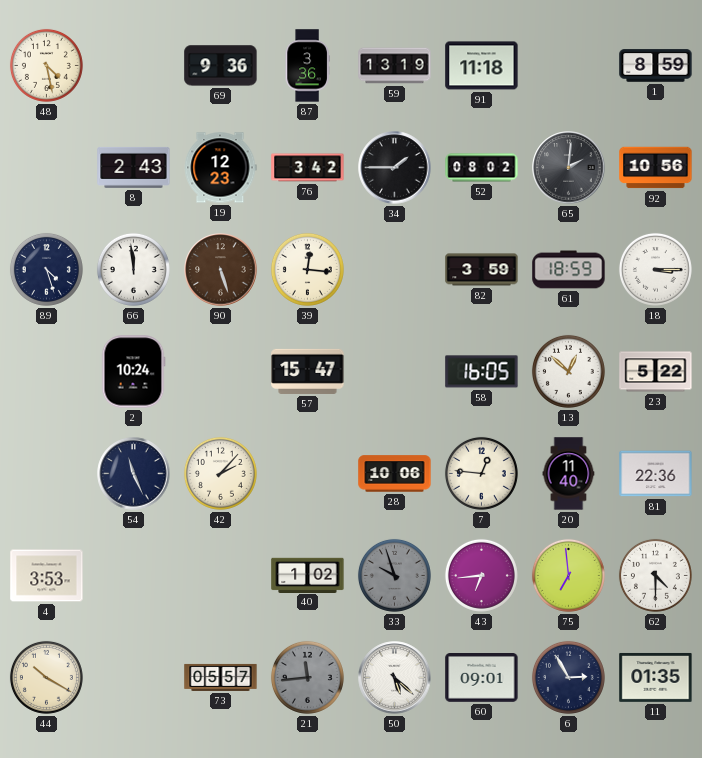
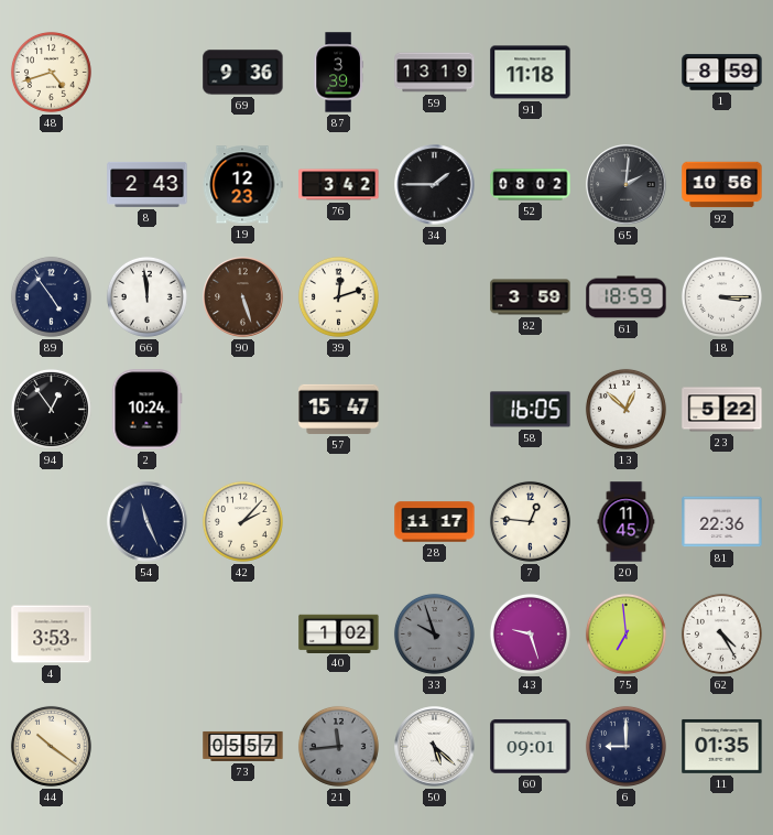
48: 4:28 -> 4:42
87: 3:36 -> 3:39
89: 4:27 -> 4:54
39: 12:16 -> 12:12
94: none -> 12:54
28: 10:06 -> 11:17
20: 11:40 -> 11:45
43: 6:44 -> 9:27
62: 4:30 -> 4:25
44: 10:20 -> 10:21
6: 2:55 -> 9:00
